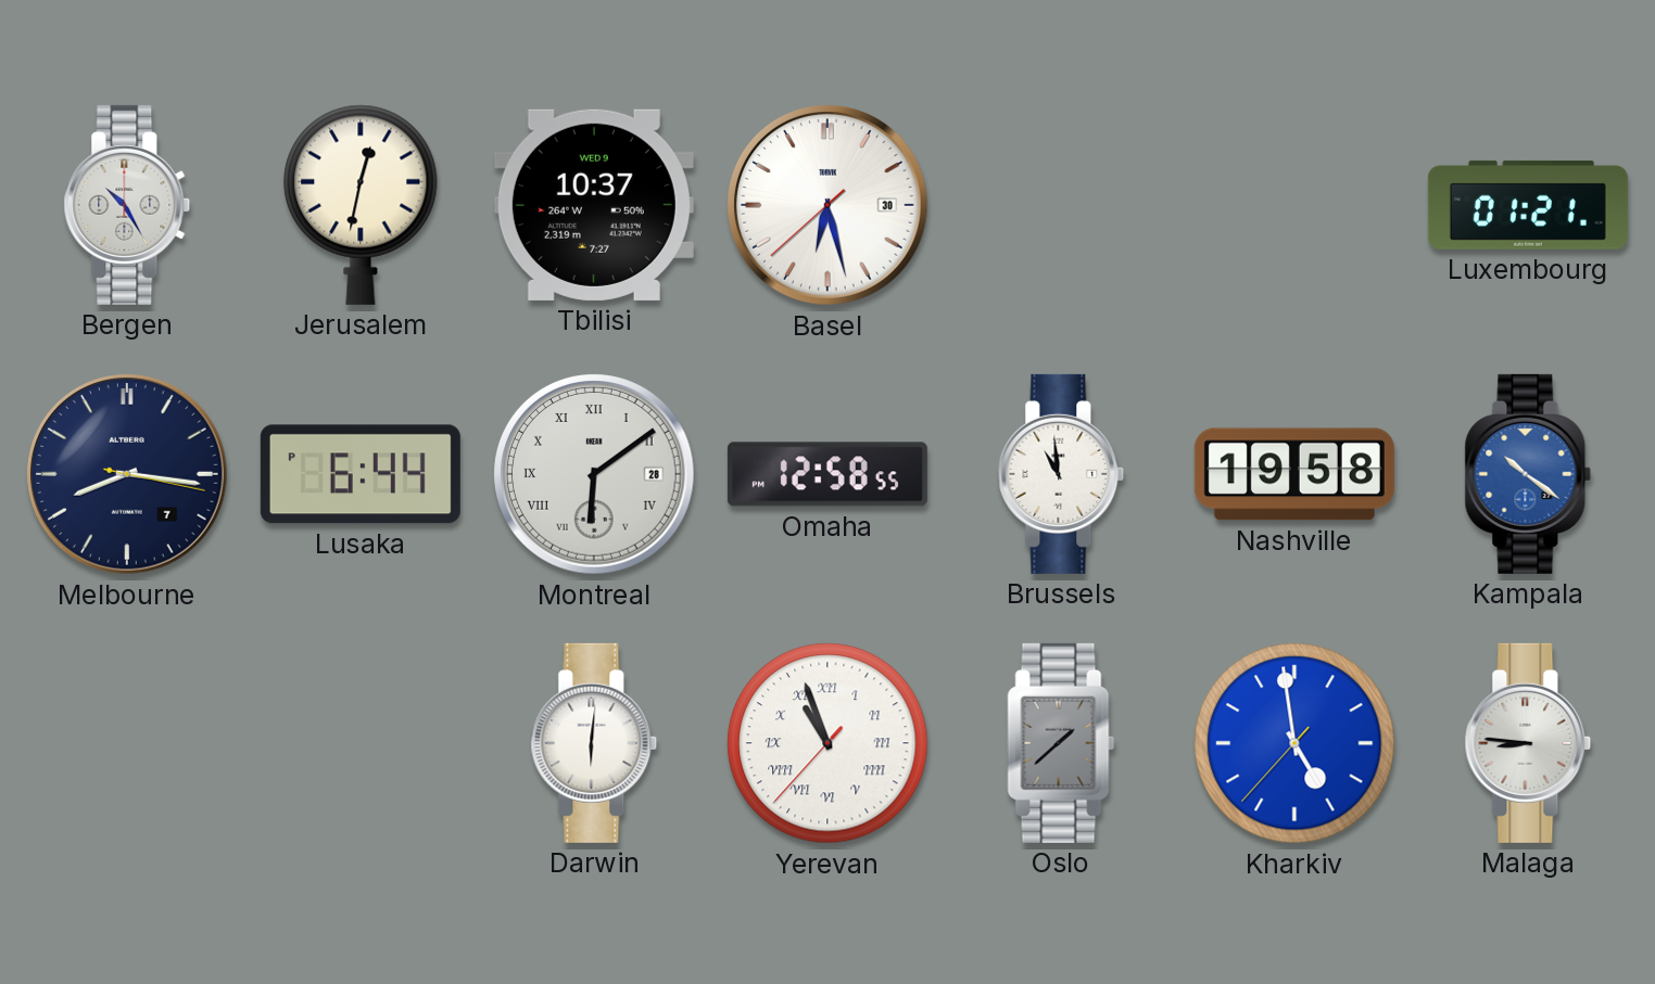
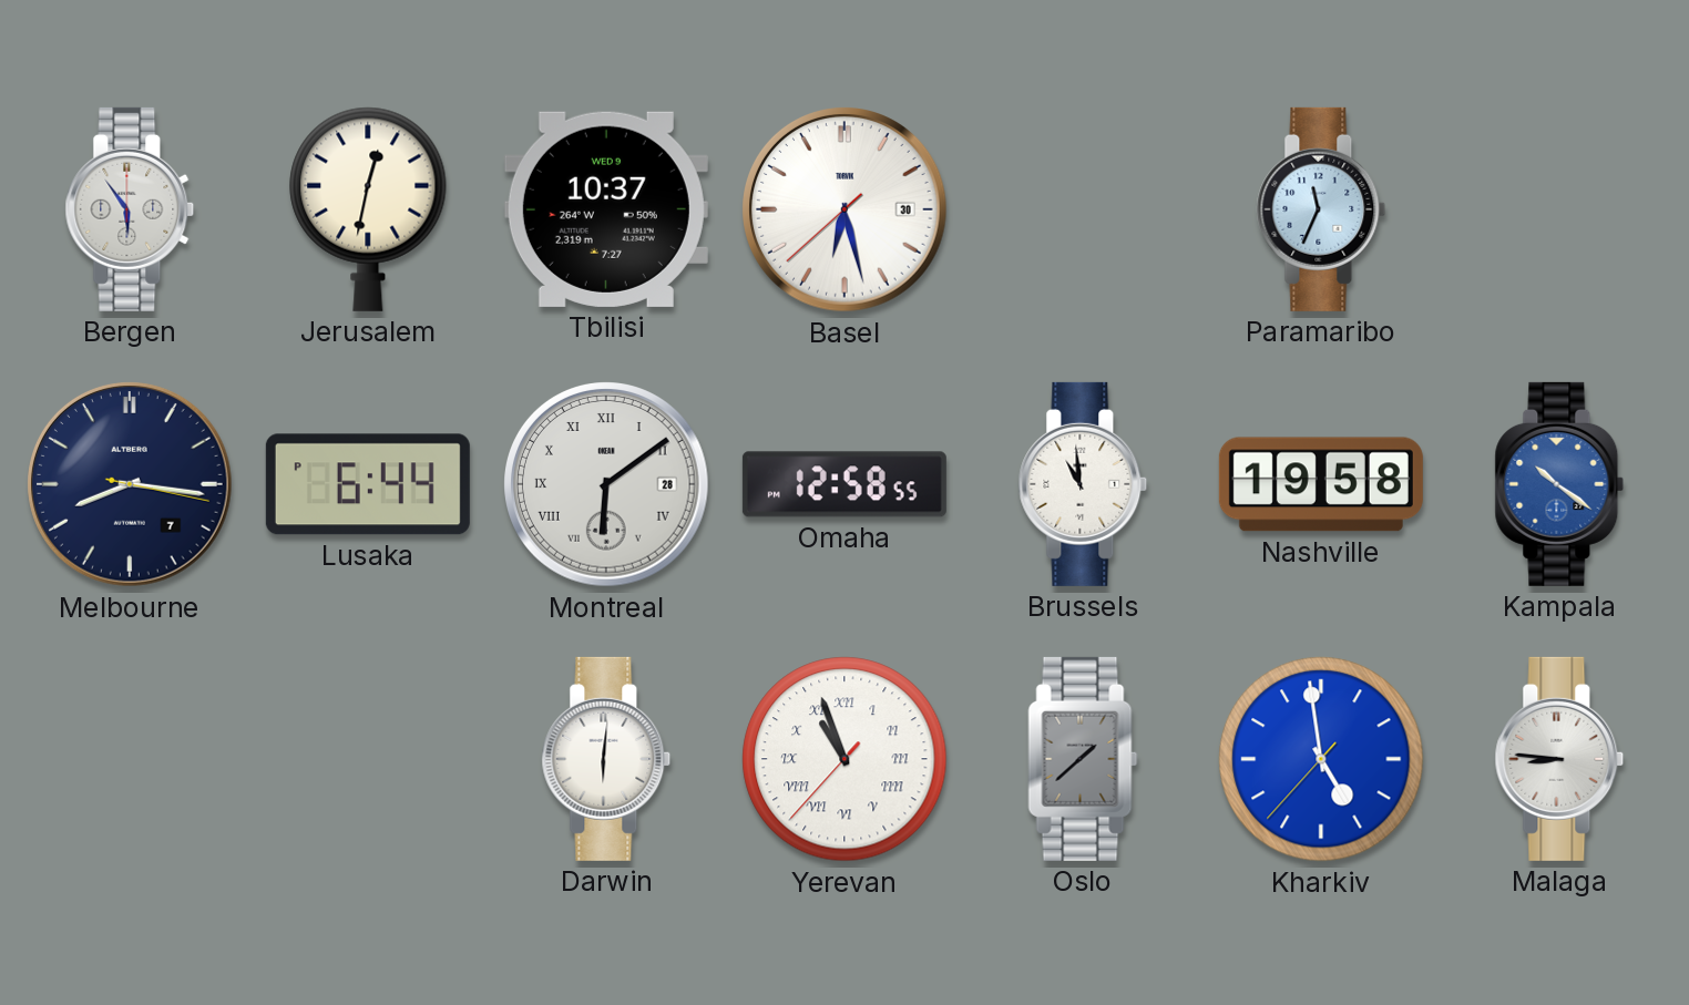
Bergen: 10:25 -> 5:54
Paramaribo: none -> 11:34
Luxembourg: 01:21 -> none
